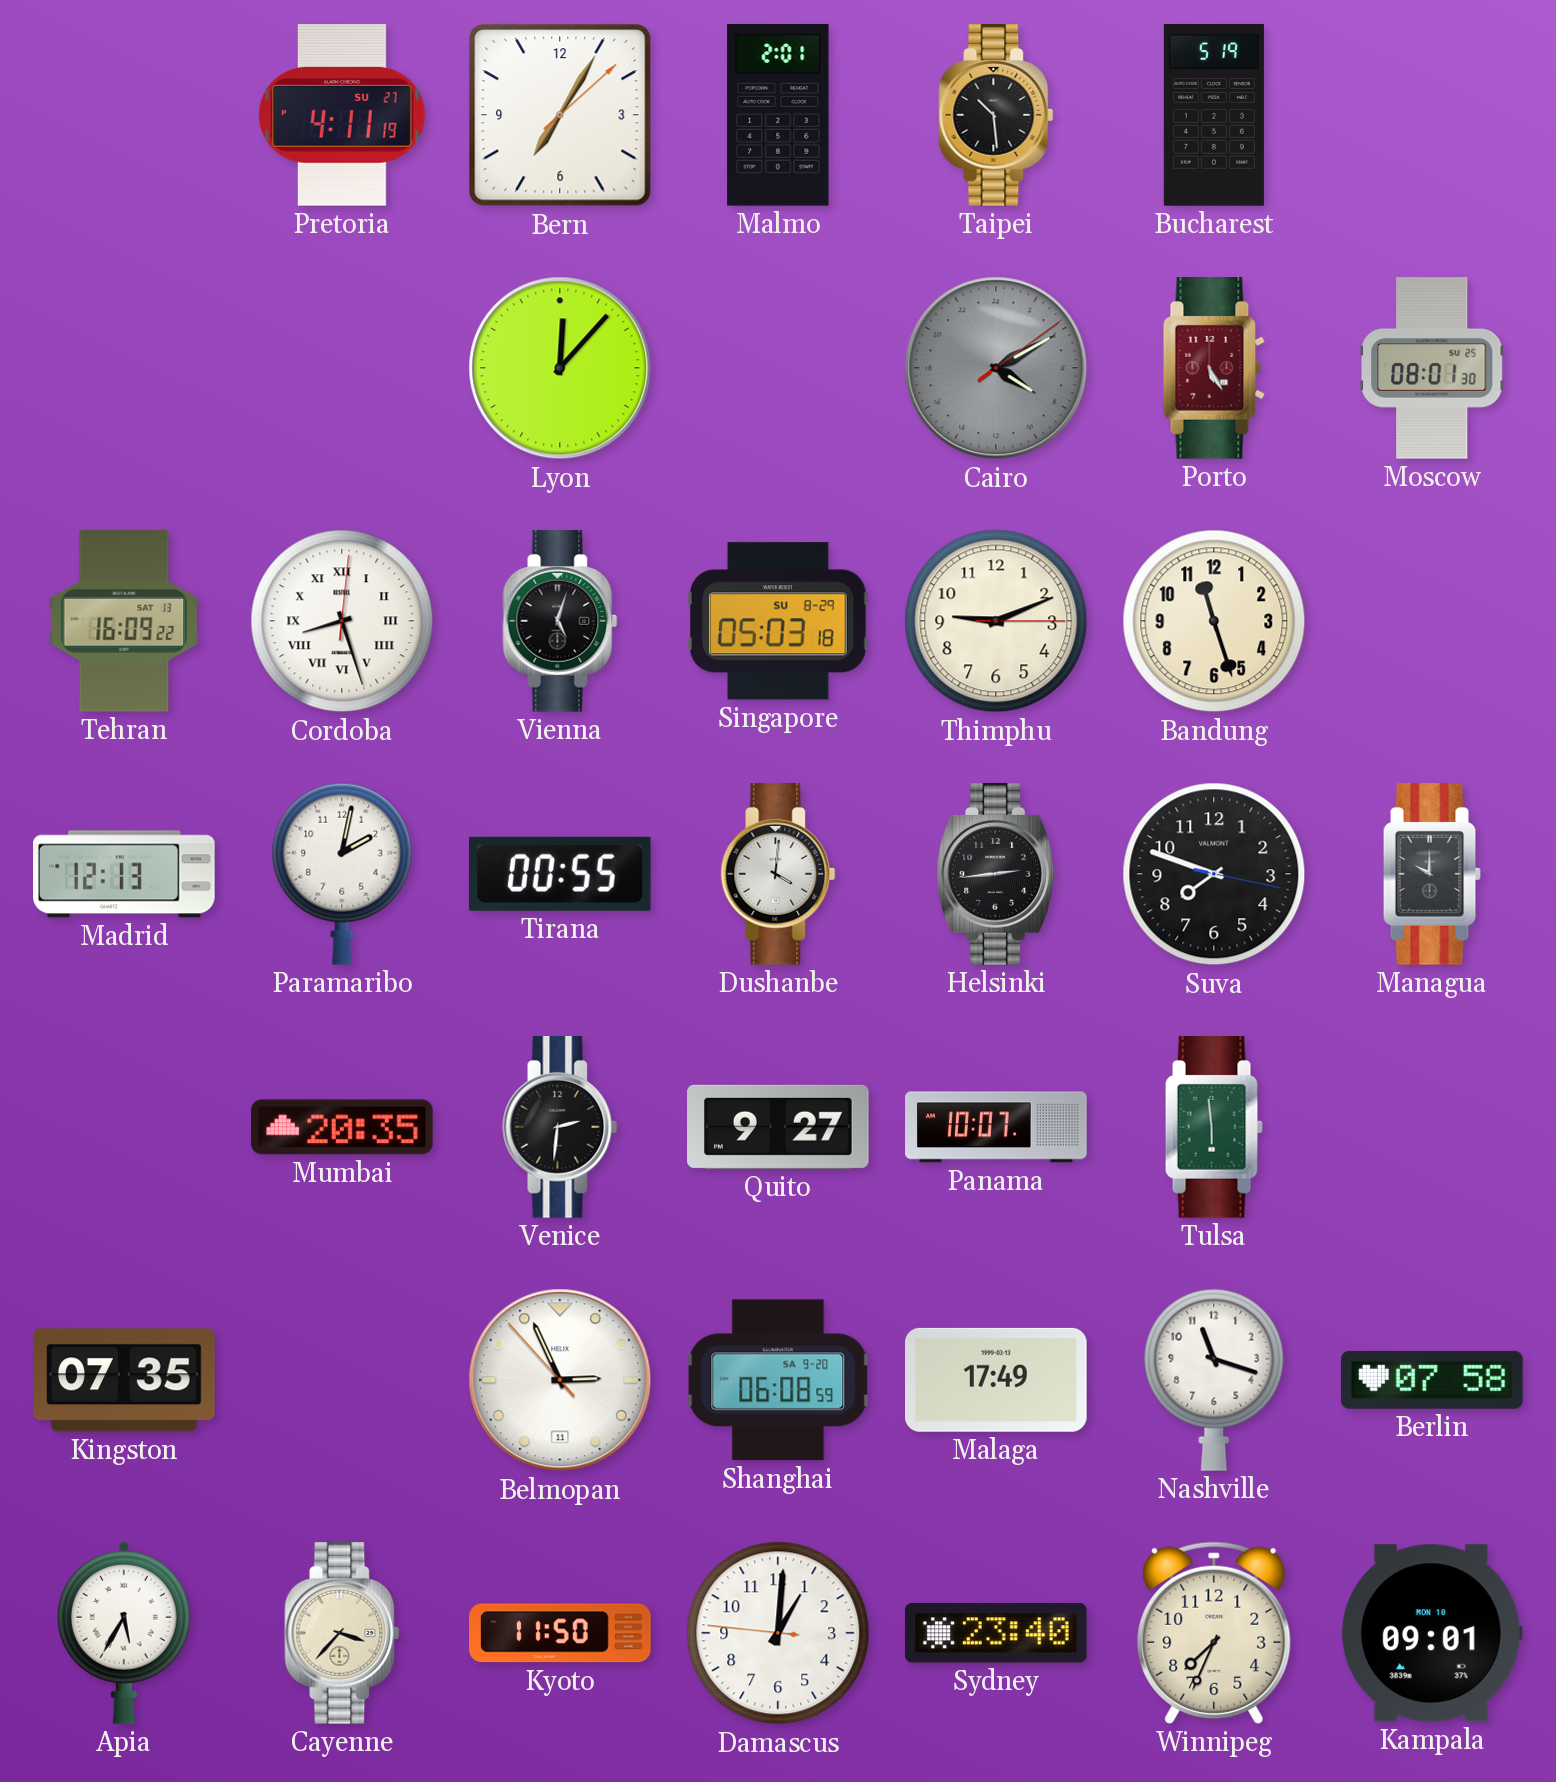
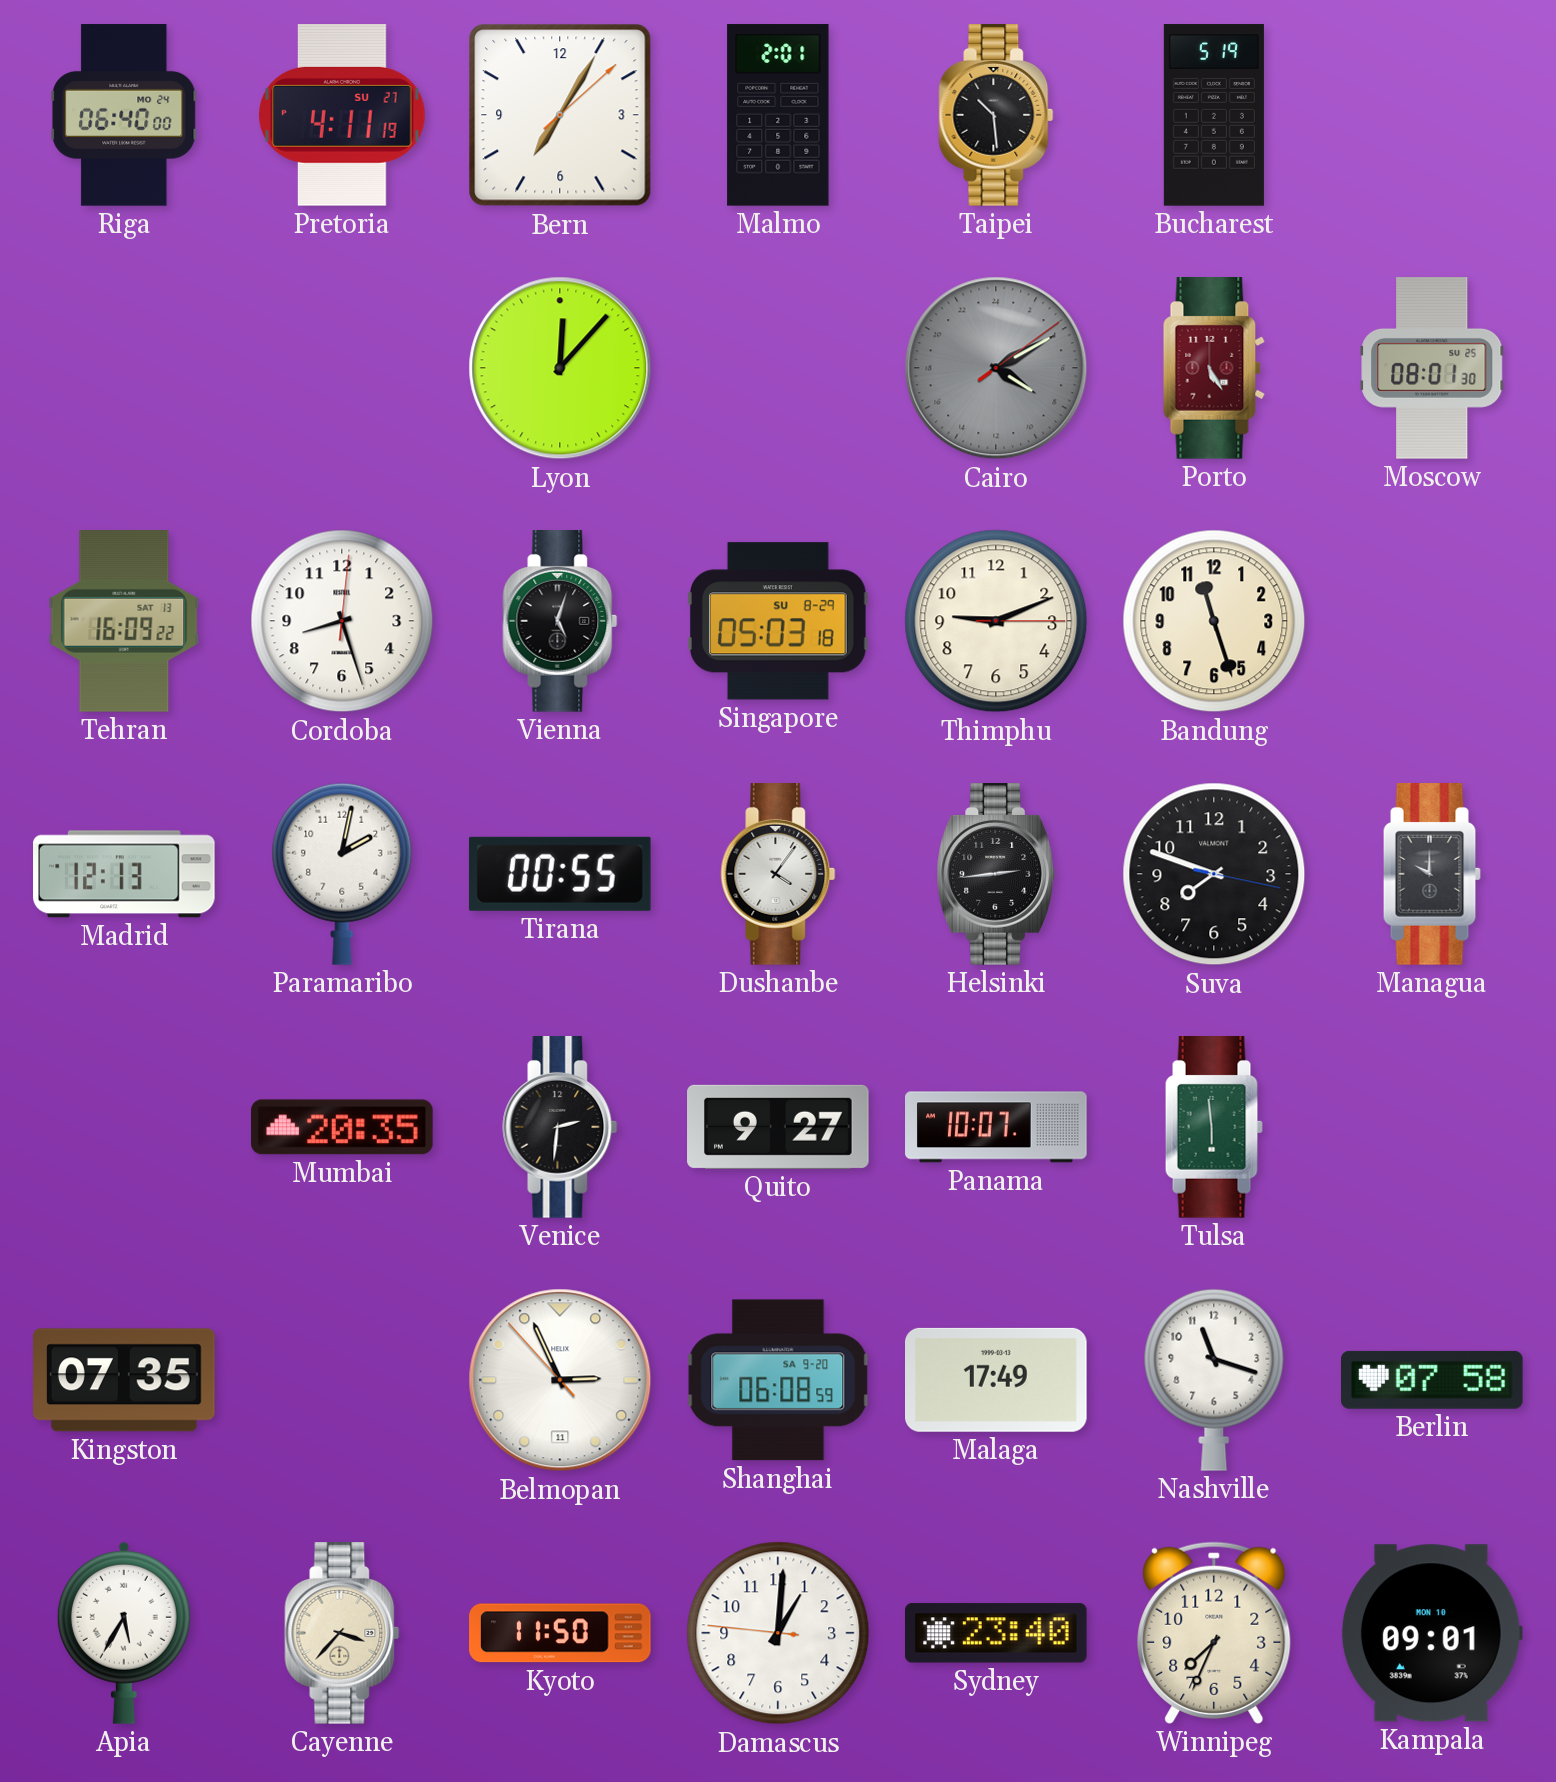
Riga: none -> 06:40
Cordoba numerals: Roman -> Arabic
Dushanbe: 4:01 -> 4:06
